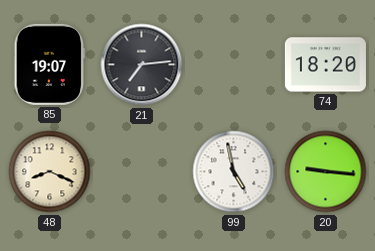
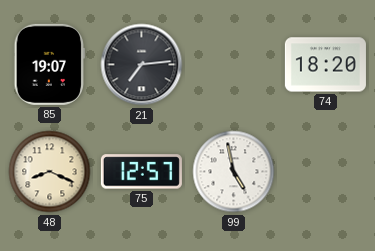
75: none -> 12:57
20: 9:16 -> none
